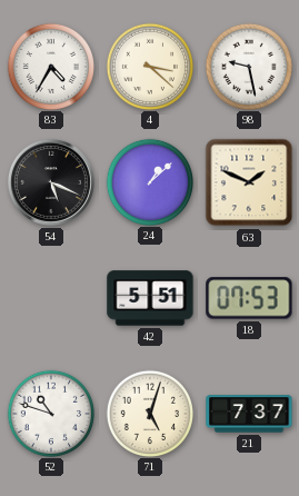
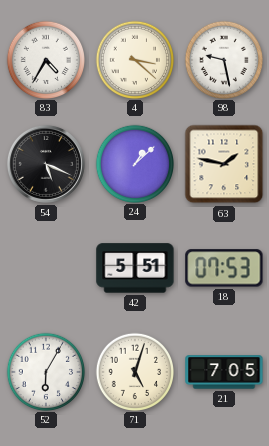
63: 1:49 -> 1:47
52: 10:48 -> 6:05
21: 7:37 -> 7:05
